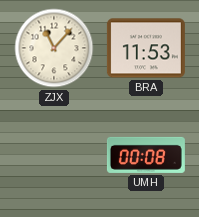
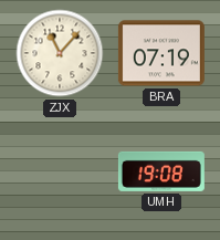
BRA: 11:53 -> 07:19
UMH: 00:08 -> 19:08
